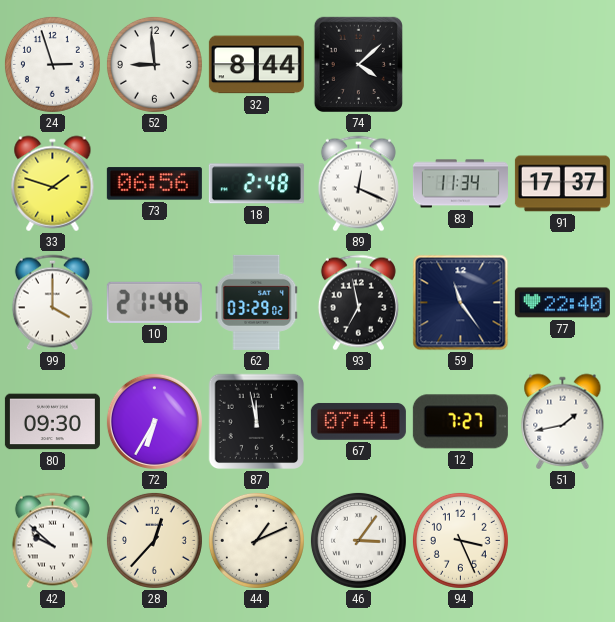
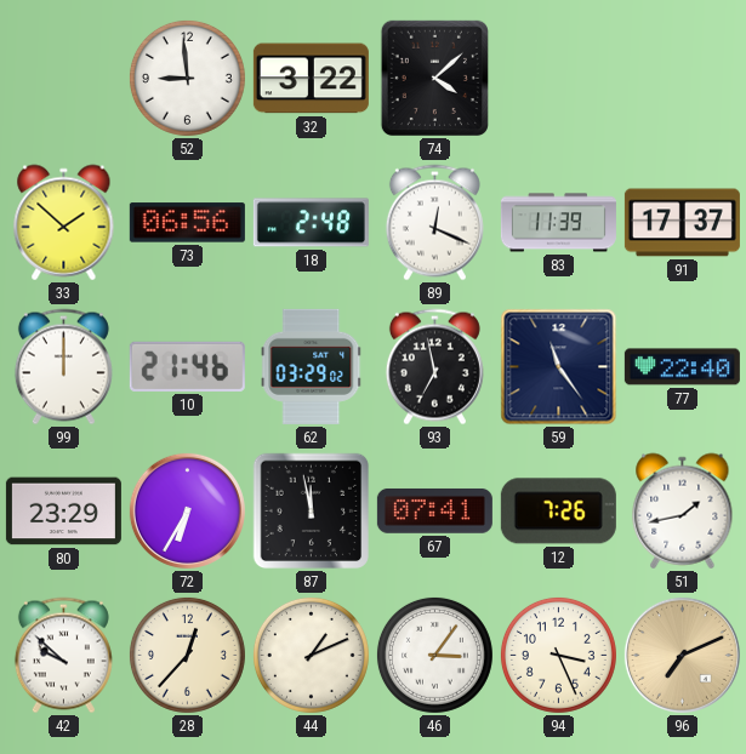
24: 2:57 -> none
32: 8:44 -> 3:22
33: 1:48 -> 1:52
83: 11:34 -> 11:39
99: 4:00 -> 12:00
80: 09:30 -> 23:29
12: 7:27 -> 7:26
96: none -> 7:11
